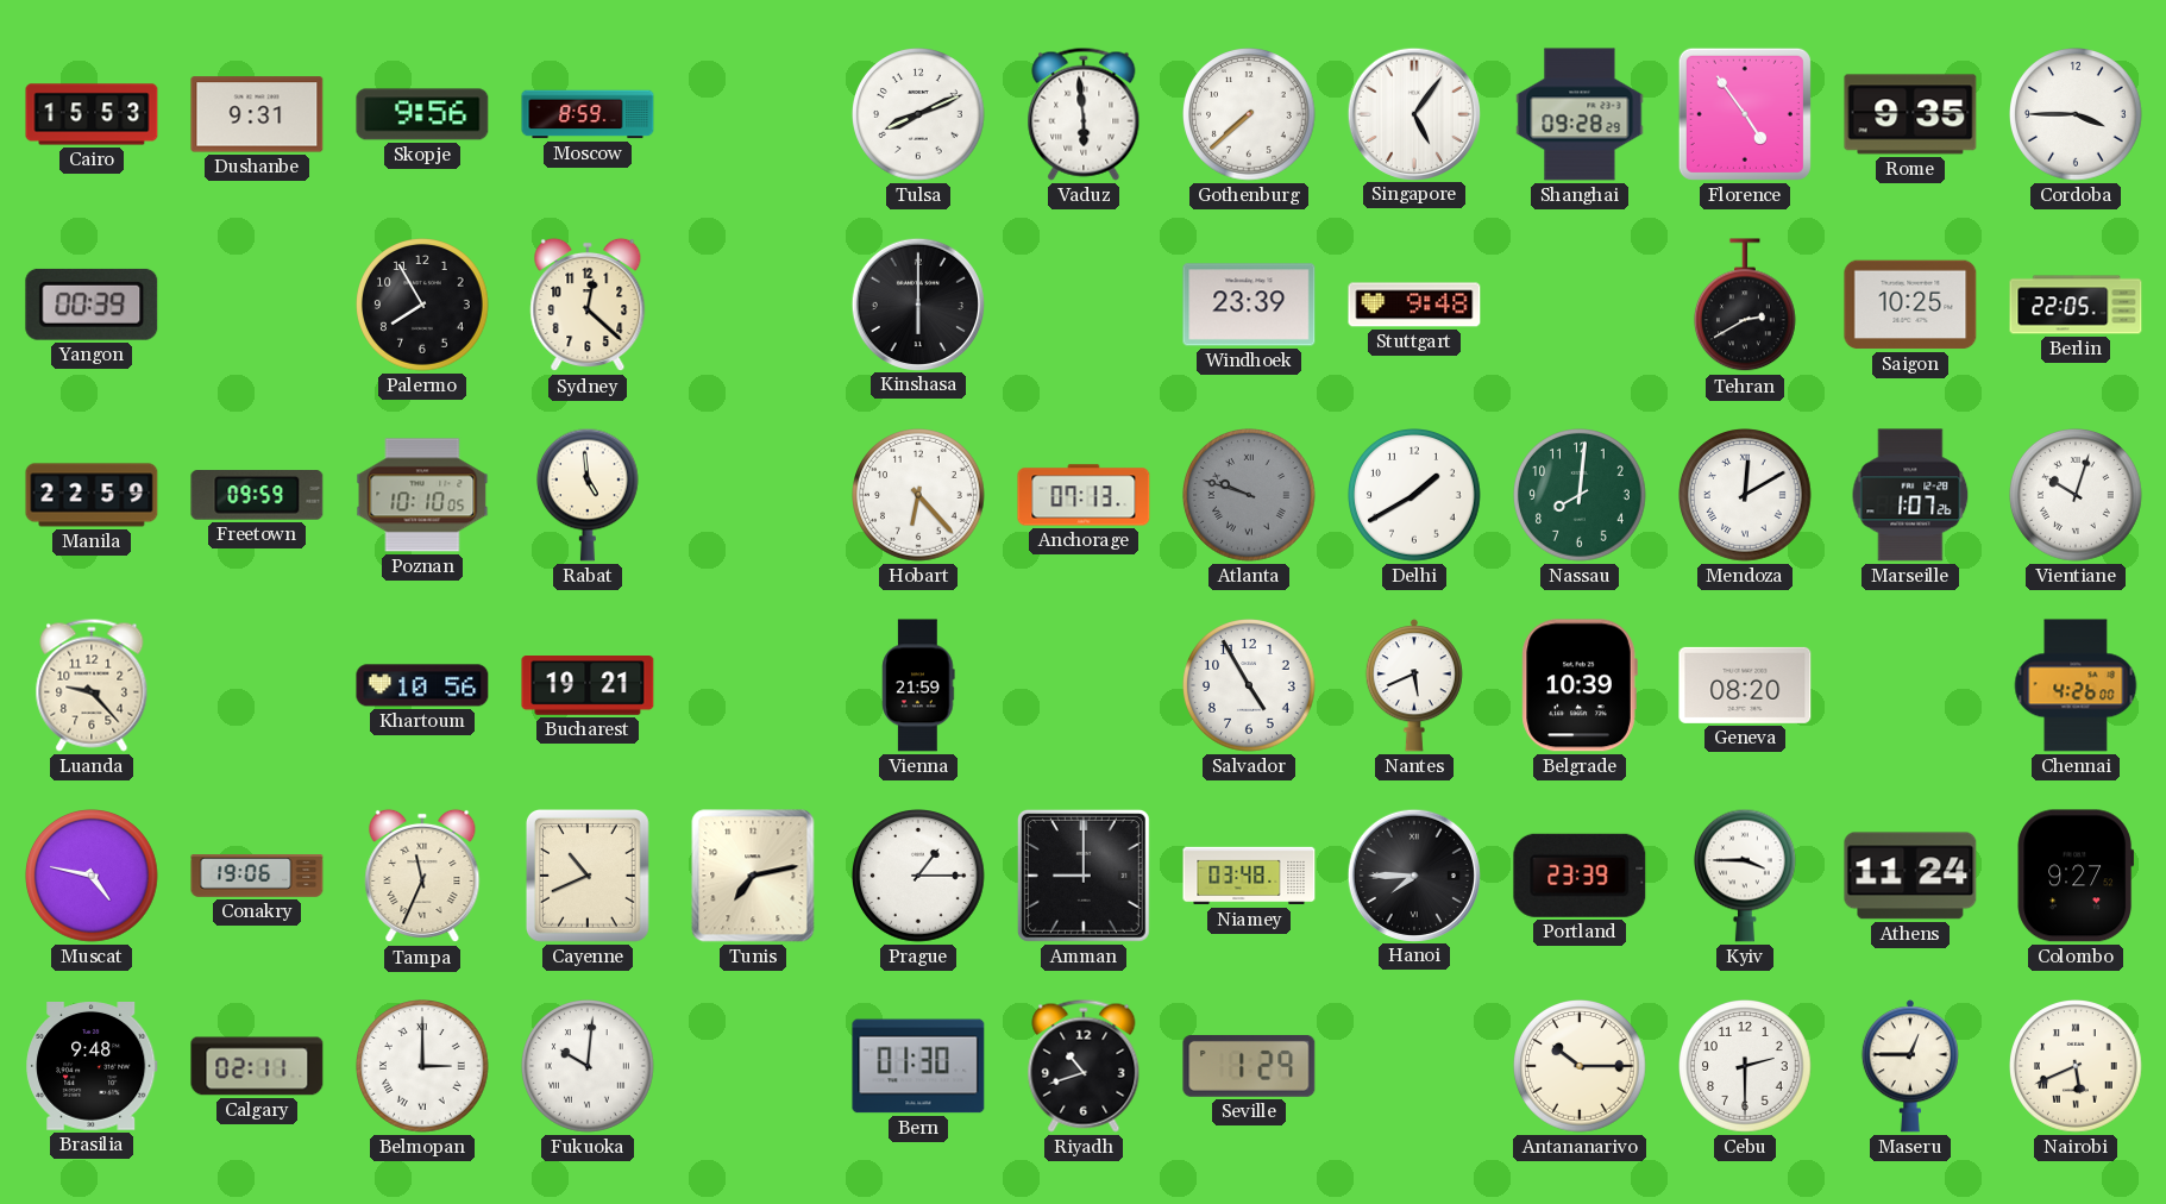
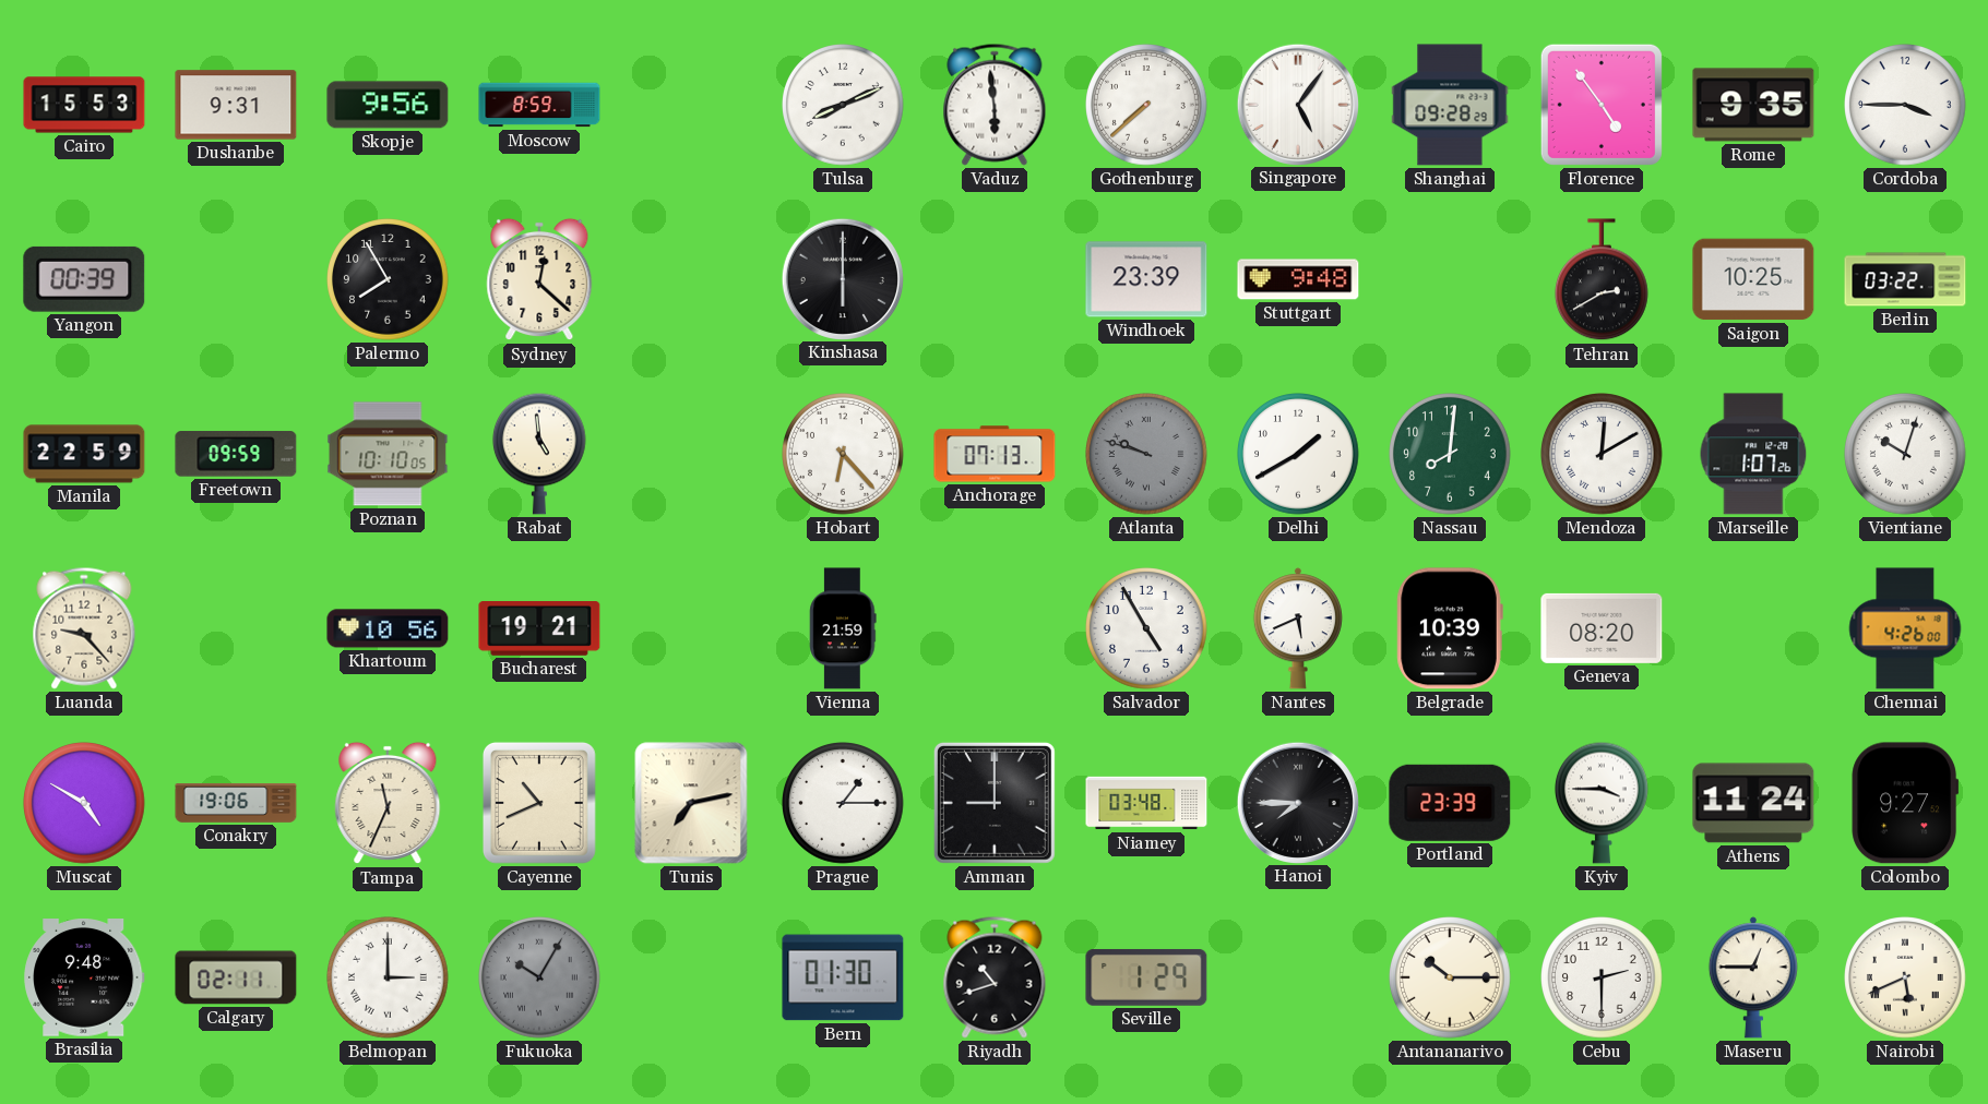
Berlin: 22:05 -> 03:22
Muscat: 4:47 -> 4:50
Fukuoka: 10:01 -> 10:05
Fukuoka dial: white -> grey
